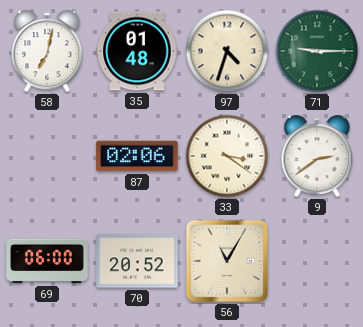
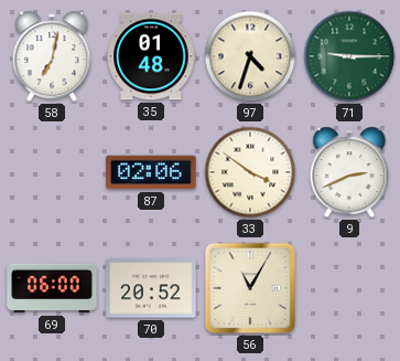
33: 3:21 -> 3:51
9: 2:39 -> 2:41
